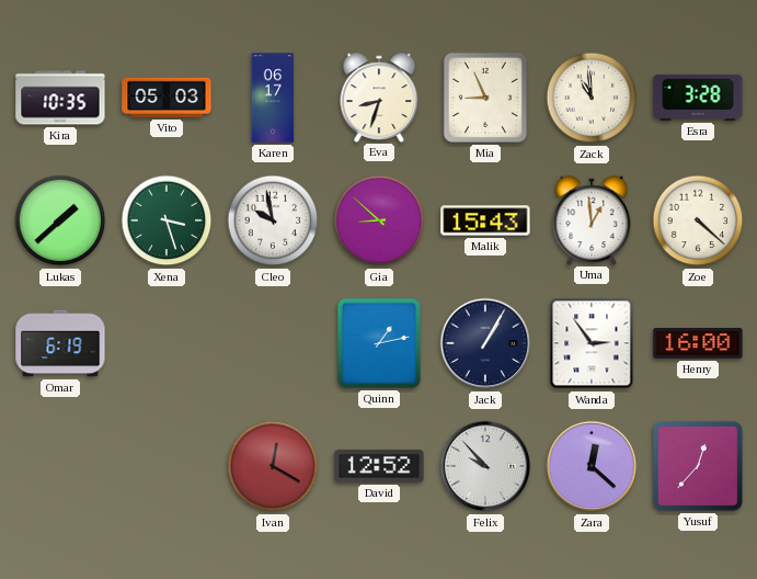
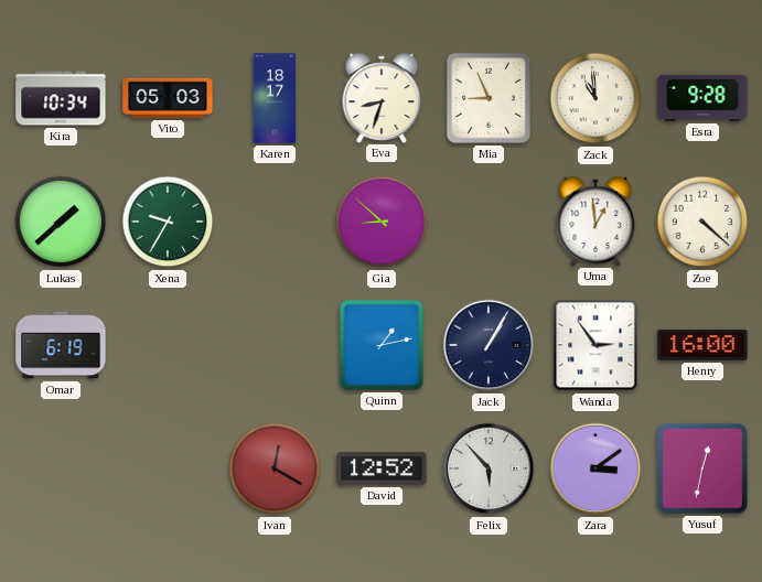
Kira: 10:35 -> 10:34
Karen: 06:17 -> 18:17
Esra: 3:28 -> 9:28
Xena: 3:27 -> 9:35
Cleo: 9:58 -> none
Malik: 15:43 -> none
Felix: 9:53 -> 5:53
Zara: 12:22 -> 3:09
Yusuf: 12:37 -> 12:32
